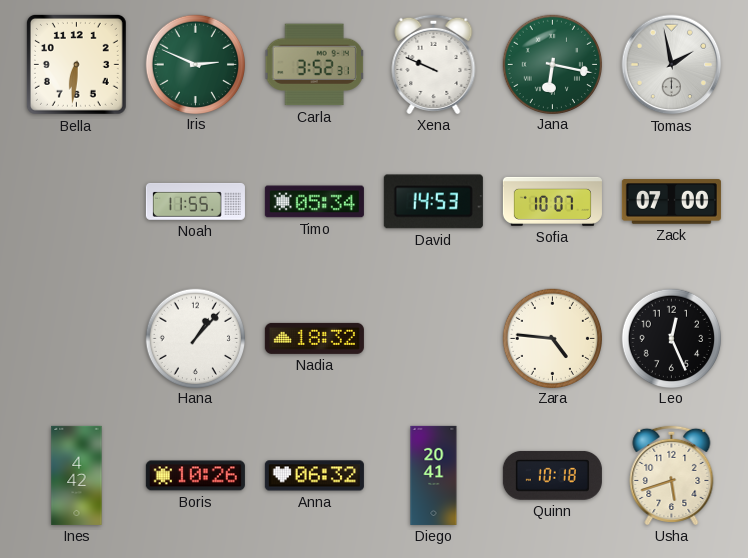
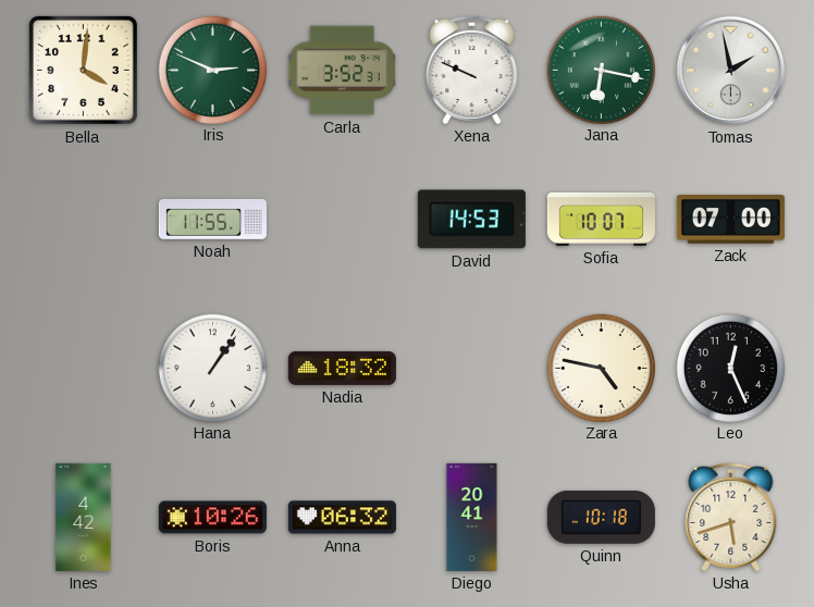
Bella: 6:31 -> 4:01
Timo: 05:34 -> none
Hana: 1:07 -> 1:06
Zara: 4:46 -> 4:47
